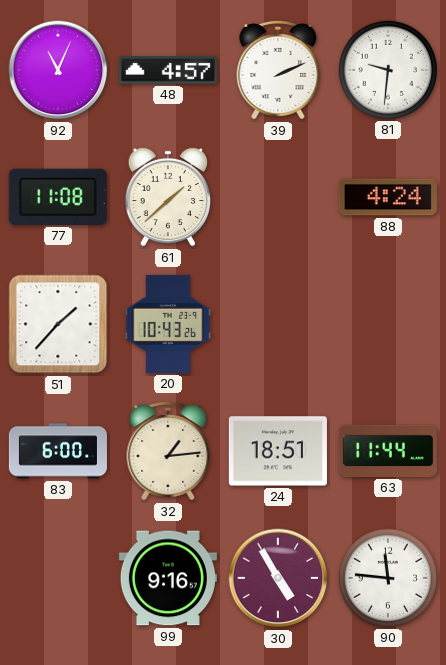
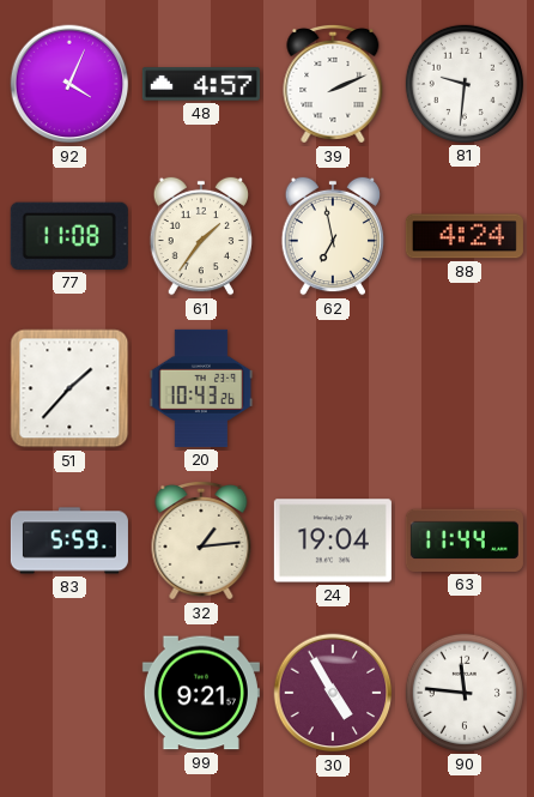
92: 11:04 -> 4:04
61: 1:38 -> 1:36
62: none -> 6:58
83: 6:00 -> 5:59
24: 18:51 -> 19:04
99: 9:16 -> 9:21
